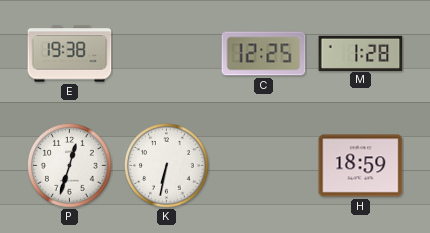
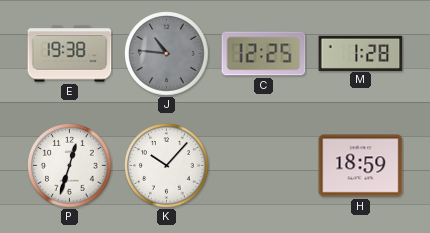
J: none -> 10:46
K: 6:32 -> 10:07
